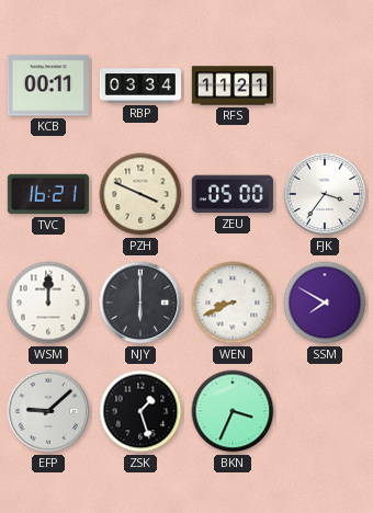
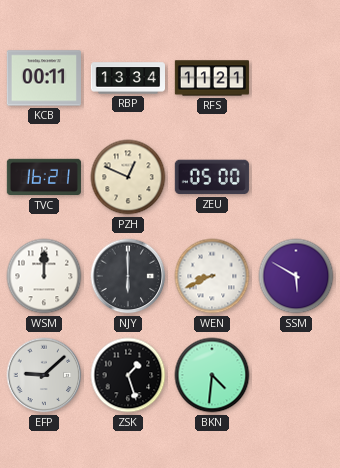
RBP: 03:34 -> 13:34
PZH: 3:49 -> 12:49
FJK: 3:36 -> none
SSM: 7:50 -> 5:50
BKN: 3:34 -> 4:31
